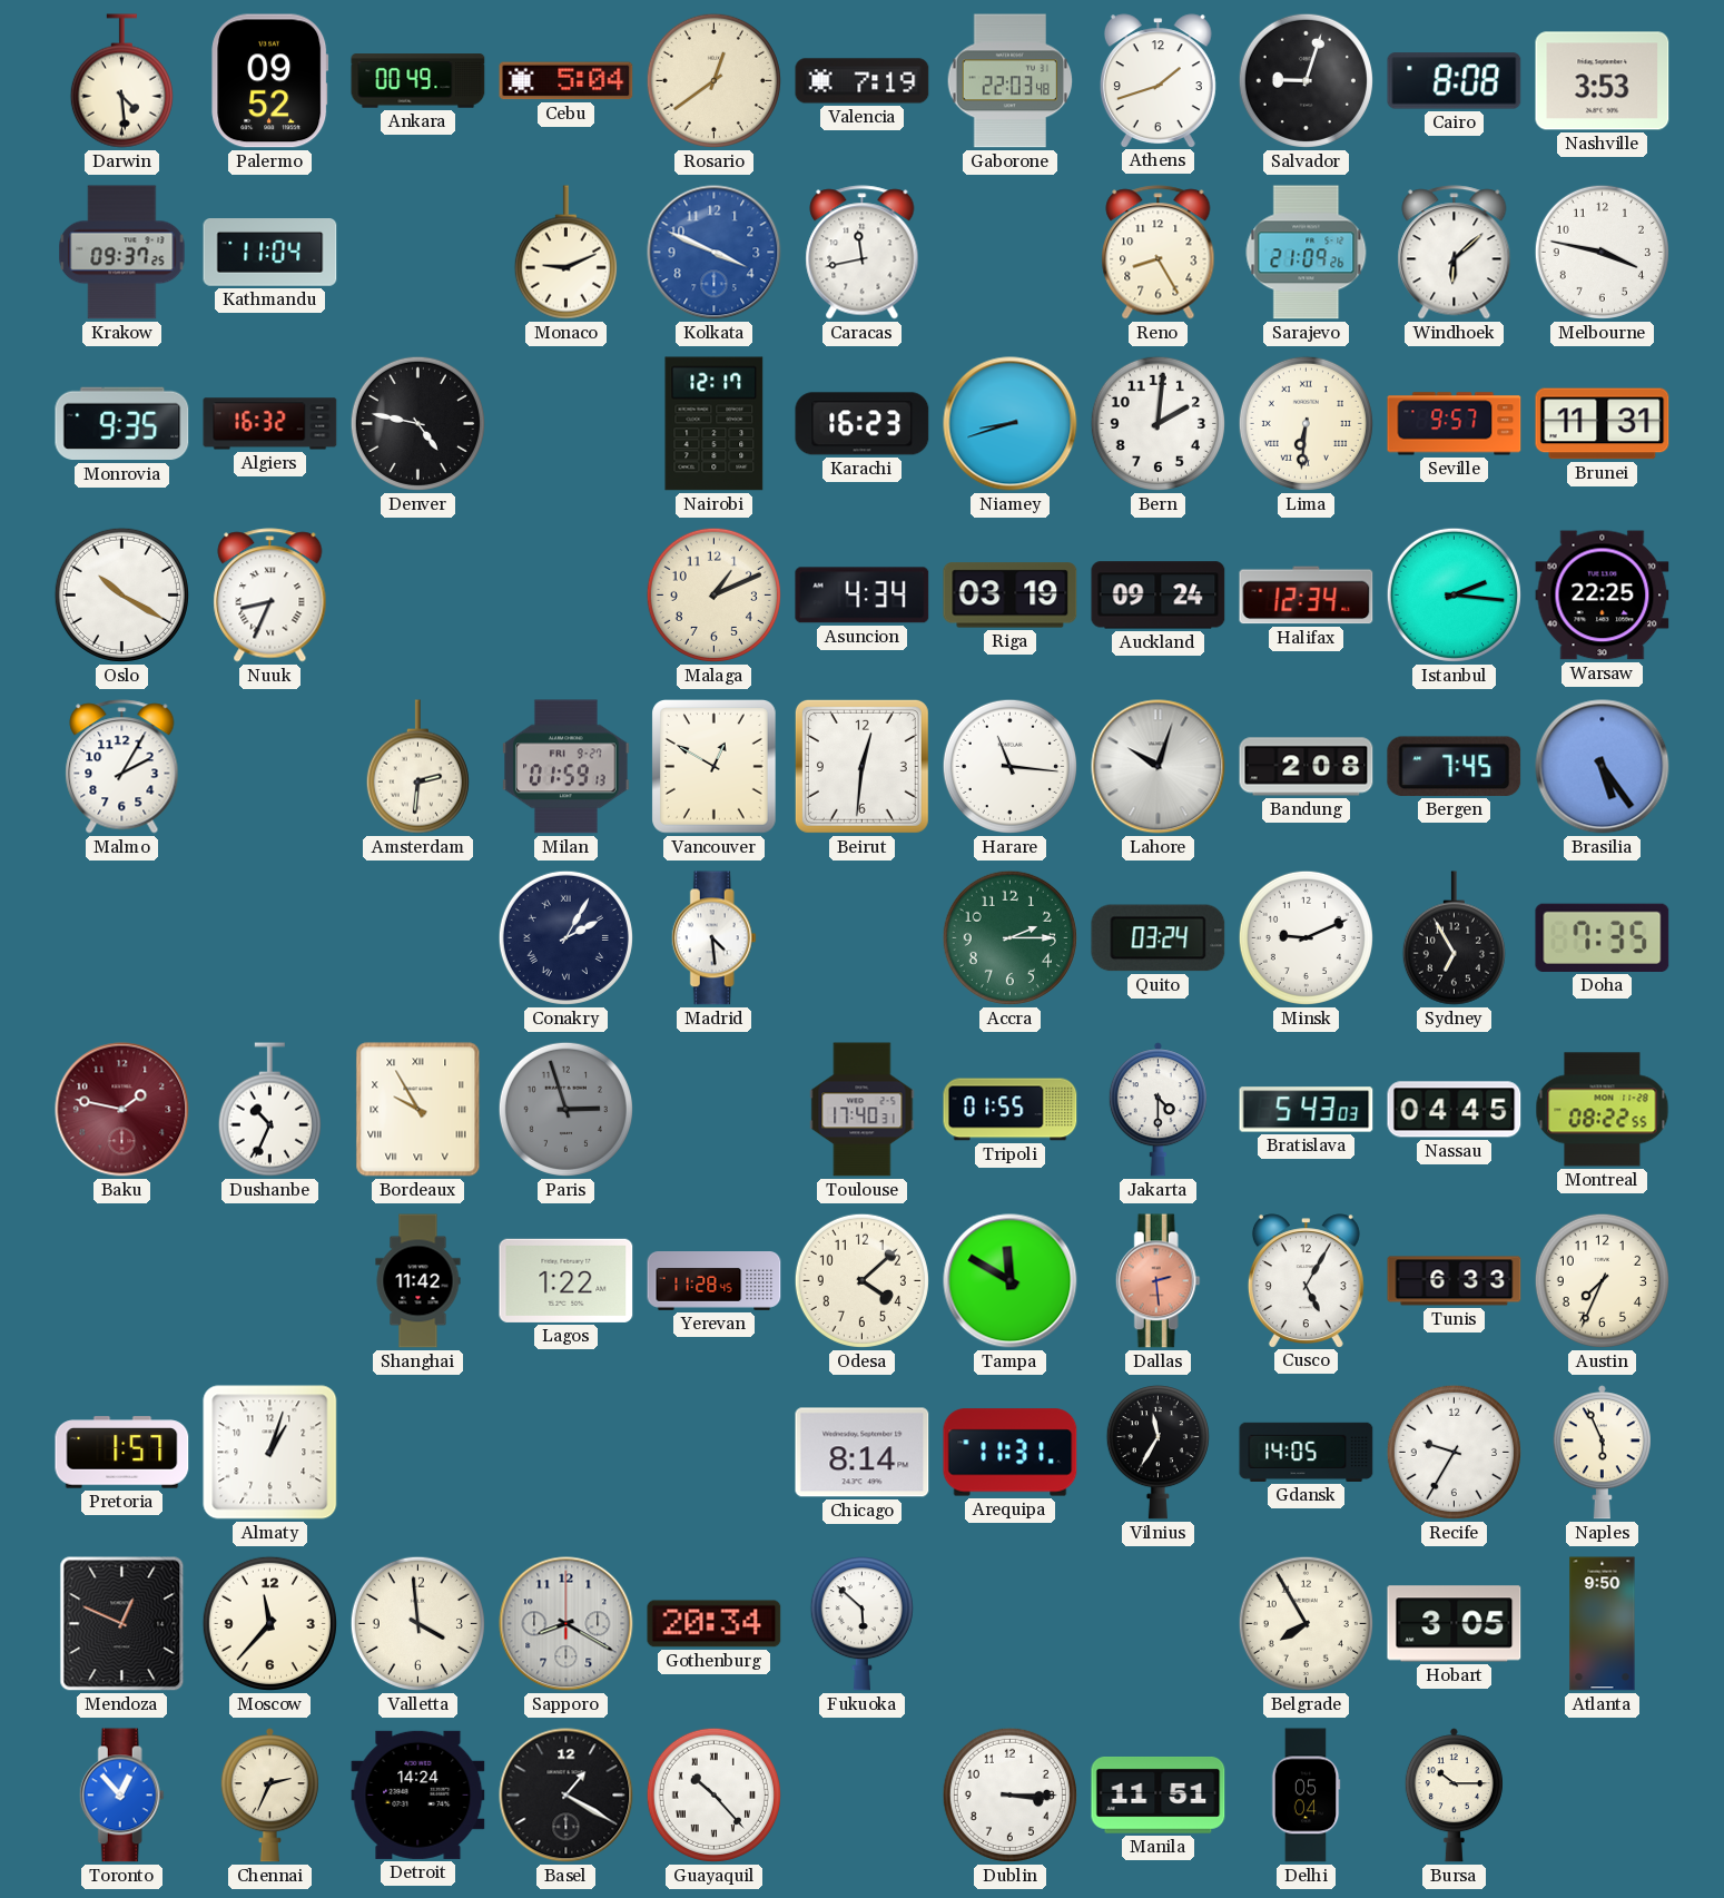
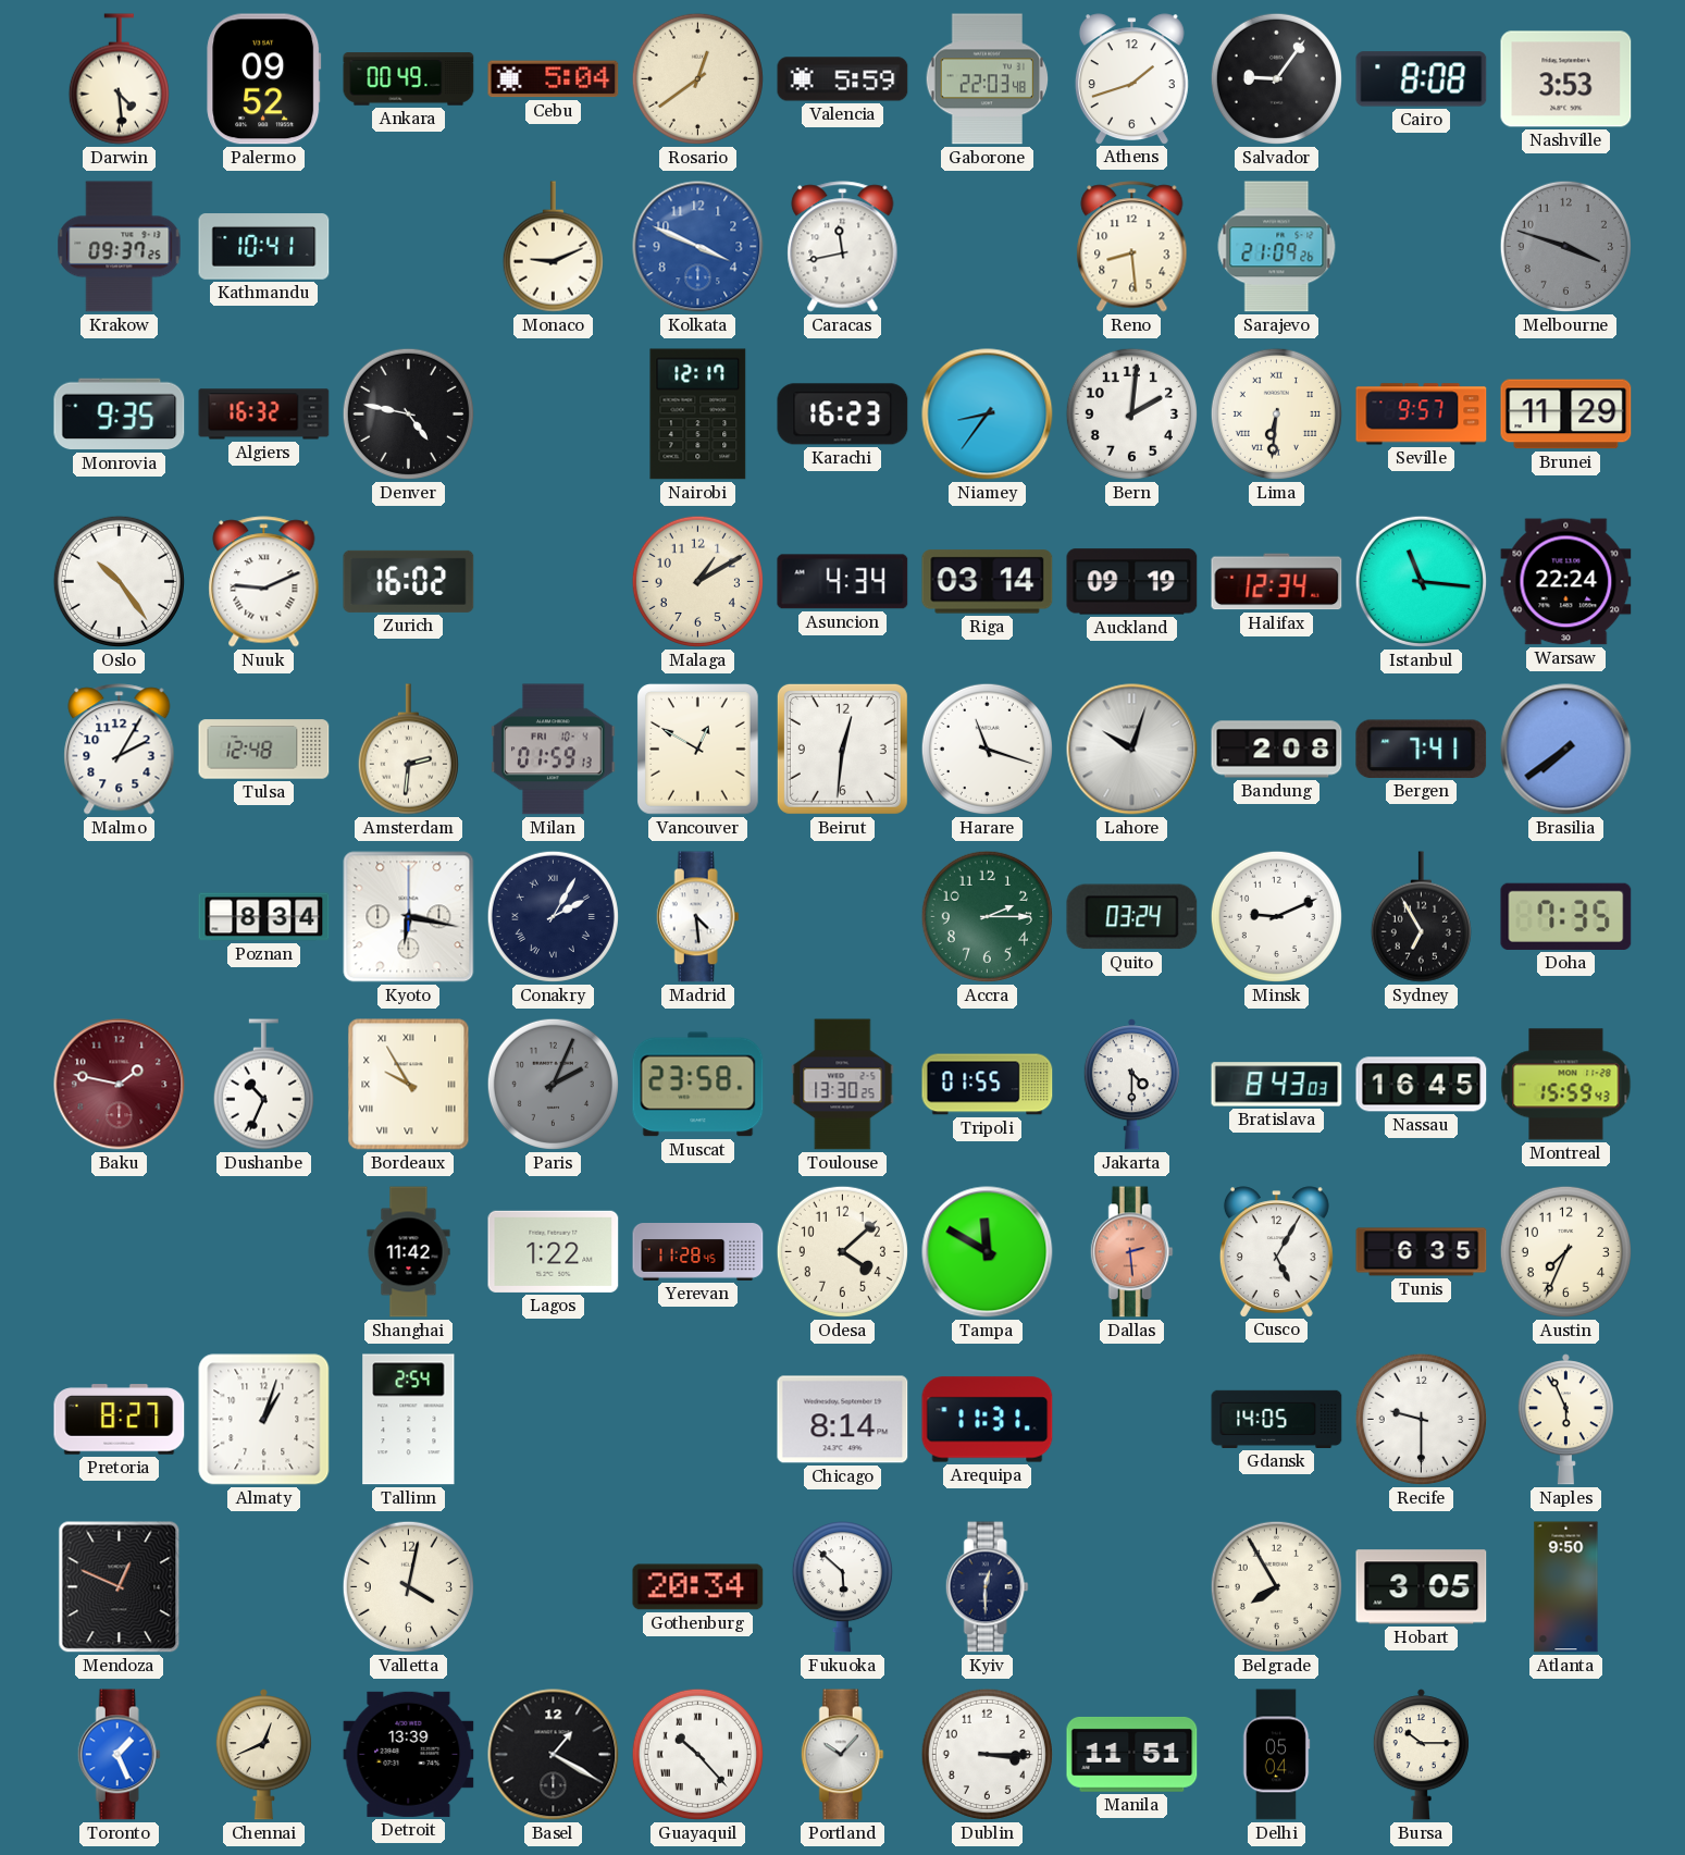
Valencia: 7:19 -> 5:59
Salvador: 9:03 -> 9:06
Kathmandu: 11:04 -> 10:41
Reno: 8:25 -> 8:29
Windhoek: 6:08 -> none
Melbourne: 3:47 -> 3:48
Melbourne dial: white -> grey
Niamey: 8:42 -> 8:36
Brunei: 11:31 -> 11:29
Oslo: 10:20 -> 10:24
Nuuk: 8:34 -> 9:11
Zurich: none -> 16:02
Malaga: 1:11 -> 1:10
Riga: 03:19 -> 03:14
Auckland: 09:24 -> 09:19
Istanbul: 2:16 -> 11:16
Warsaw: 22:25 -> 22:24
Tulsa: none -> 12:48
Milan date: FRI 9-27 -> FRI 10-4
Harare: 11:16 -> 11:18
Bergen: 7:45 -> 7:41
Brasilia: 5:24 -> 7:39
Poznan: none -> 8:34
Kyoto: none -> 6:17
Paris: 2:57 -> 2:04
Muscat: none -> 23:58
Toulouse: 17:40 -> 13:30
Bratislava: 5:43 -> 8:43
Nassau: 04:45 -> 16:45
Montreal: 08:22 -> 15:59
Tunis: 6:33 -> 6:35
Pretoria: 1:57 -> 8:27
Tallinn: none -> 2:54
Vilnius: 11:35 -> none
Recife: 9:35 -> 9:30
Moscow: 11:37 -> none
Valletta: 3:59 -> 4:02
Sapporo: 8:20 -> none
Kyiv: none -> 12:30
Toronto: 12:53 -> 1:26
Chennai: 2:34 -> 12:41
Detroit: 14:24 -> 13:39
Portland: none -> 10:07
